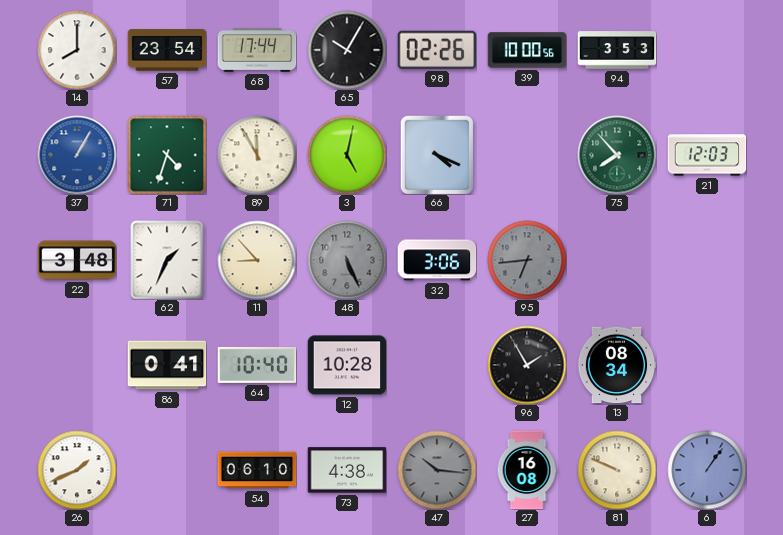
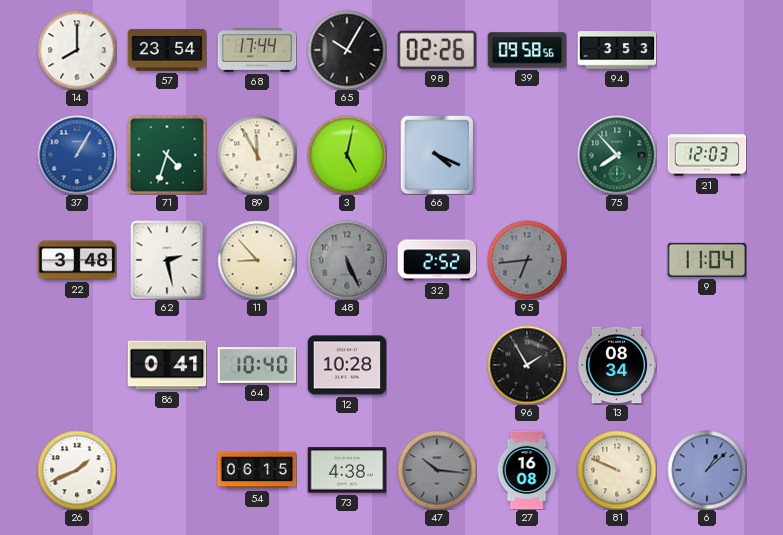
39: 10:00 -> 09:58
62: 1:34 -> 2:28
32: 3:06 -> 2:52
9: none -> 11:04
54: 06:10 -> 06:15
6: 1:06 -> 1:08
